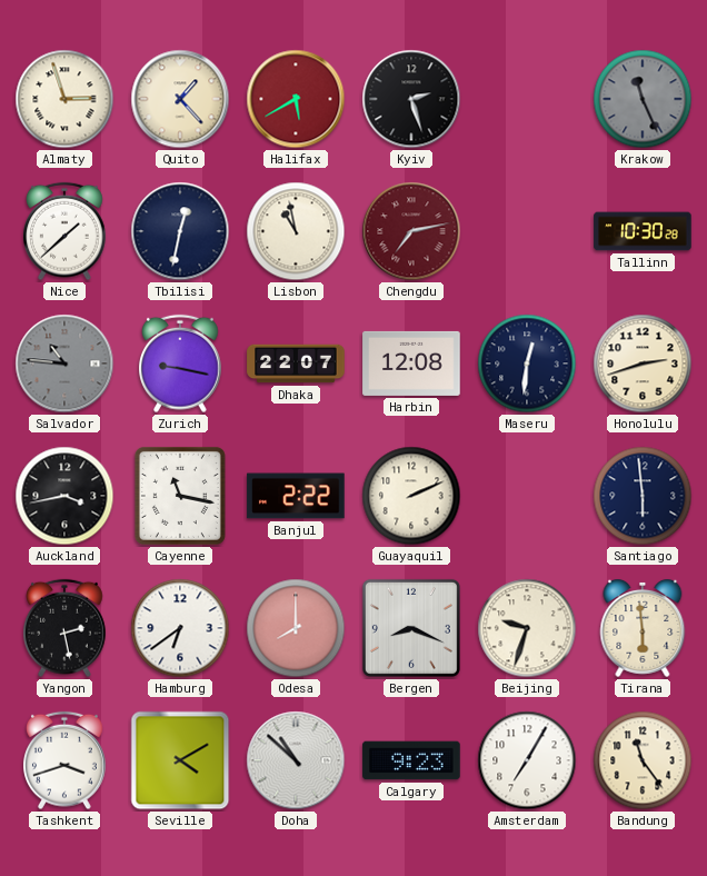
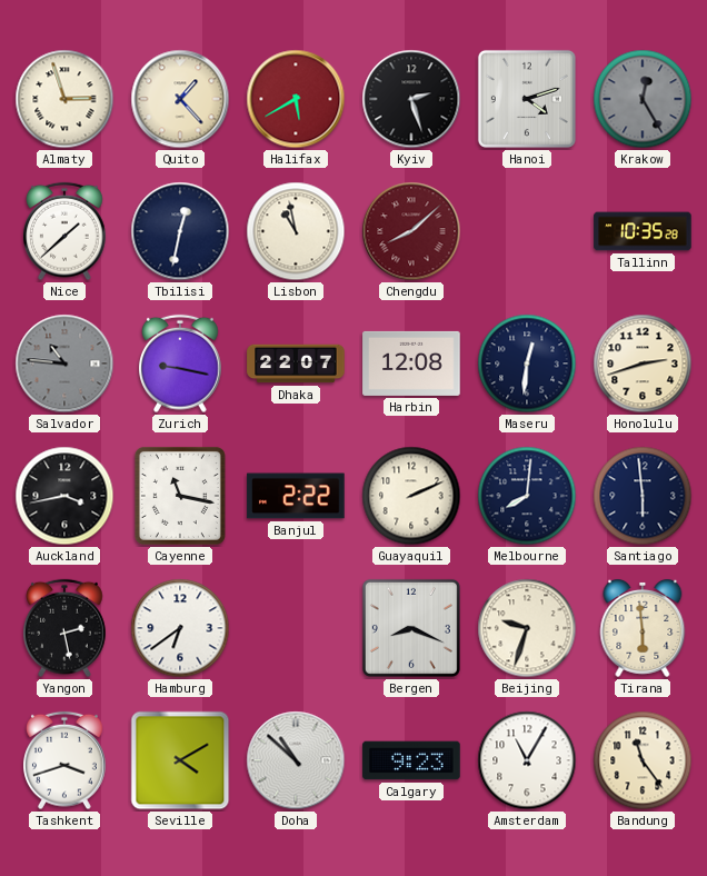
Hanoi: none -> 4:12
Krakow: 11:26 -> 12:25
Chengdu: 7:13 -> 8:08
Tallinn: 10:30 -> 10:35
Melbourne: none -> 8:01
Odesa: 8:00 -> none
Amsterdam: 7:05 -> 11:05
